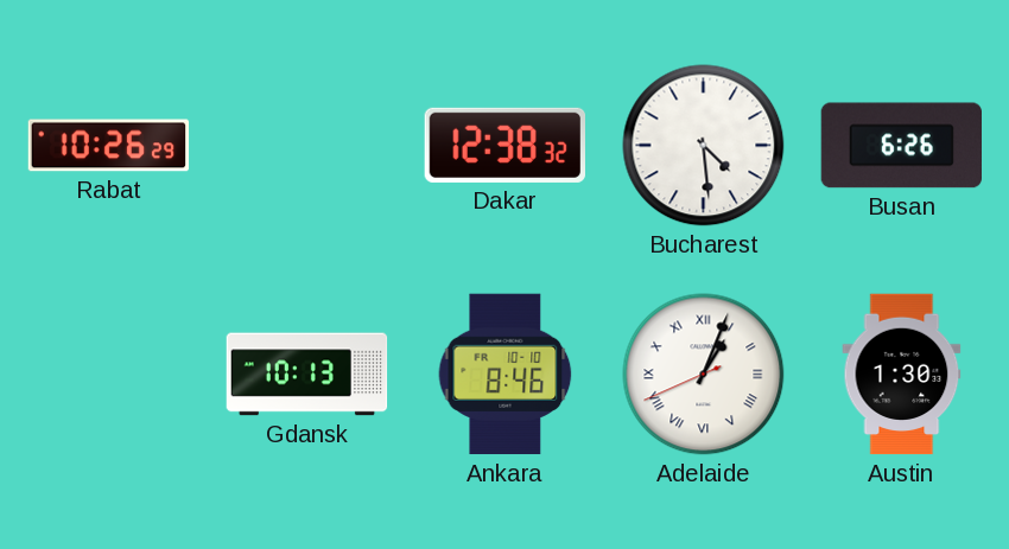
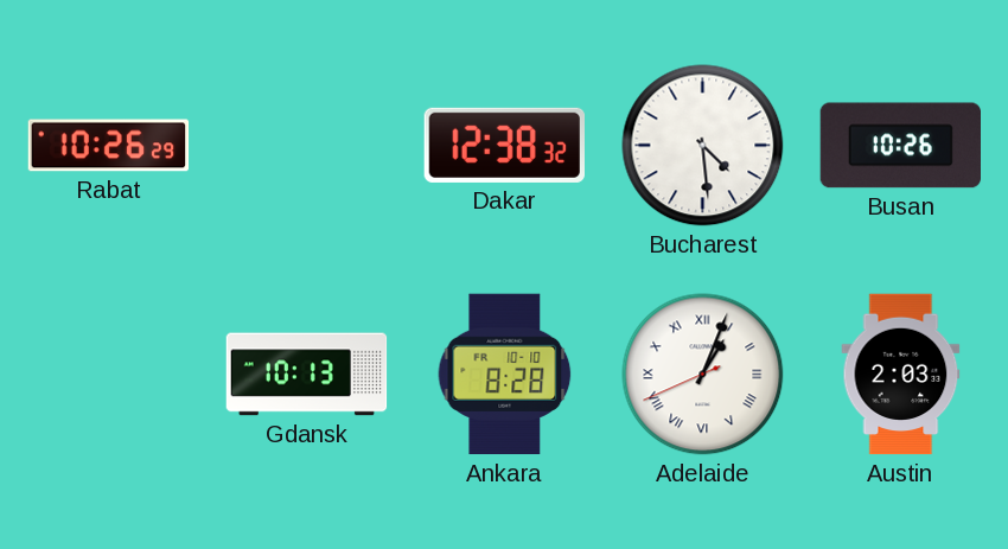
Busan: 6:26 -> 10:26
Ankara: 8:46 -> 8:28
Austin: 1:30 -> 2:03
